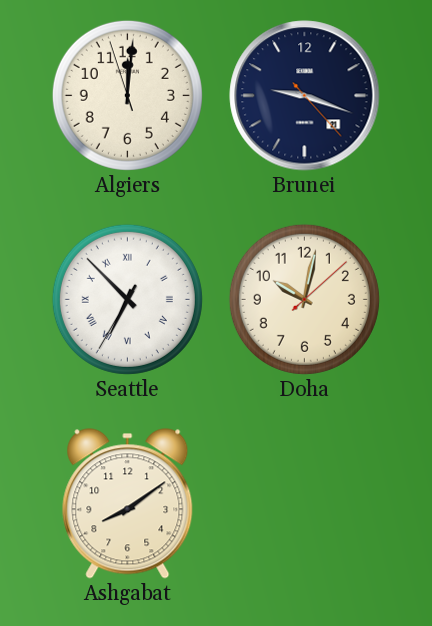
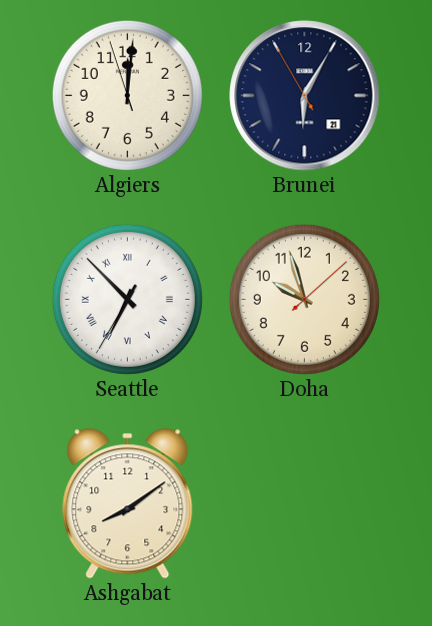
Brunei: 9:18 -> 6:04
Doha: 10:02 -> 9:57
